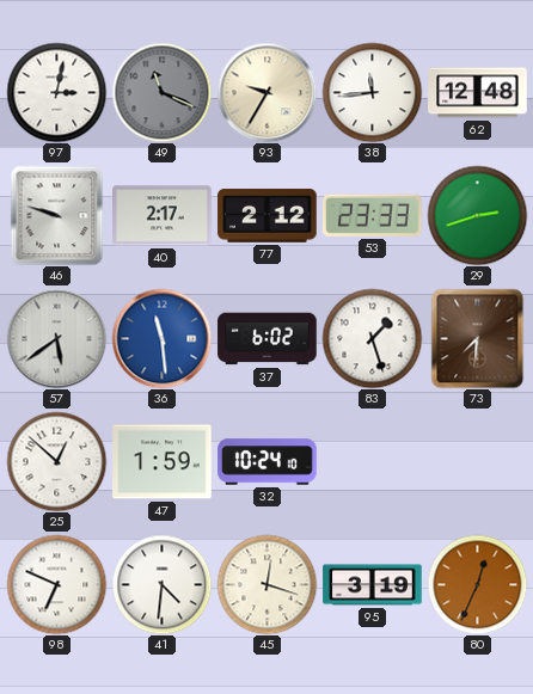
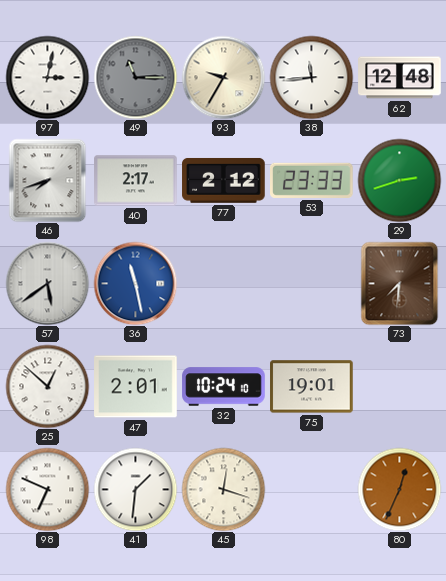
49: 11:19 -> 11:15
46: 9:48 -> 7:42
36: 11:29 -> 11:28
37: 6:02 -> none
83: 1:27 -> none
47: 1:59 -> 2:01
75: none -> 19:01
41: 4:31 -> 1:31
95: 3:19 -> none
